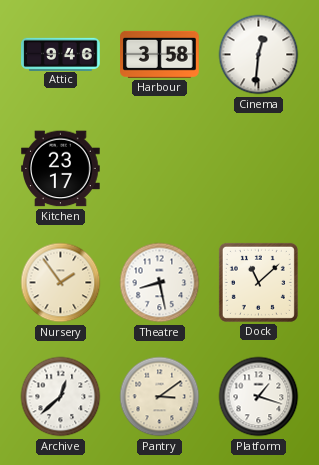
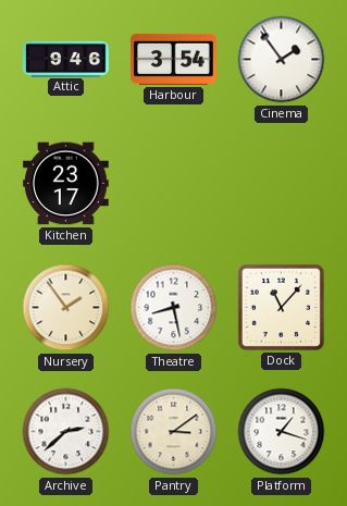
Harbour: 3:58 -> 3:54
Cinema: 12:31 -> 1:54
Dock: 11:08 -> 11:07
Archive: 12:38 -> 2:38
